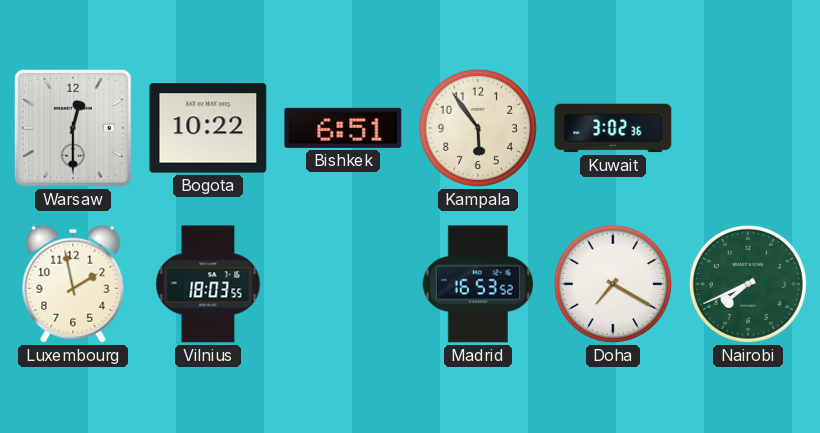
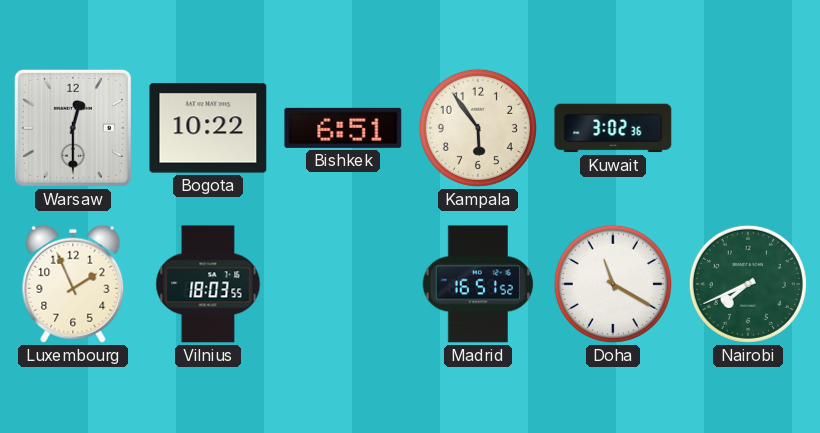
Luxembourg: 1:58 -> 1:56
Madrid: 16:53 -> 16:51
Doha: 7:20 -> 11:20
